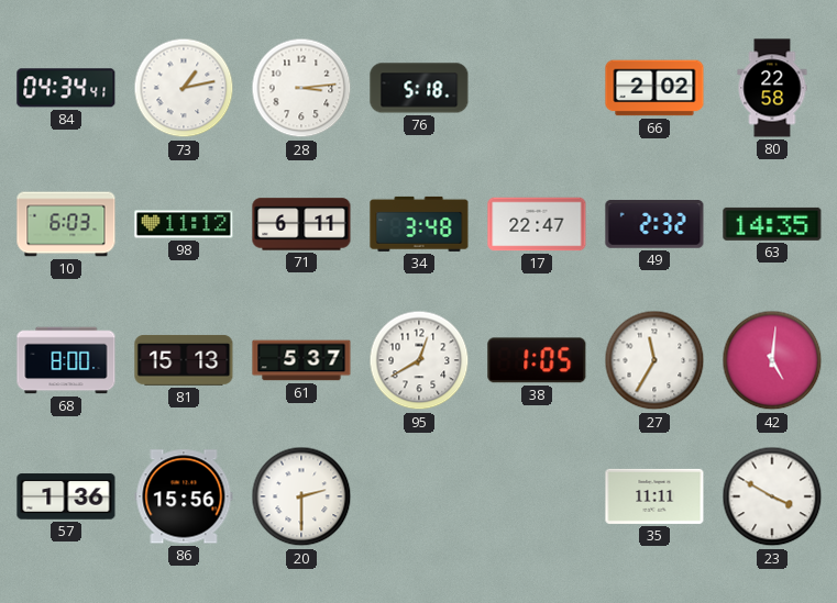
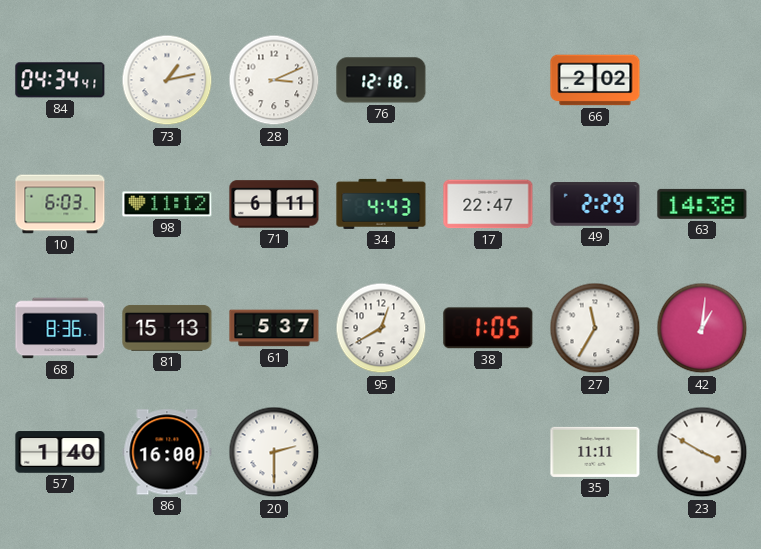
28: 3:14 -> 3:11
76: 5:18 -> 12:18
80: 22:58 -> none
34: 3:48 -> 4:43
49: 2:32 -> 2:29
63: 14:35 -> 14:38
68: 8:00 -> 8:36
42: 5:01 -> 1:01
57: 1:36 -> 1:40
86: 15:56 -> 16:00
